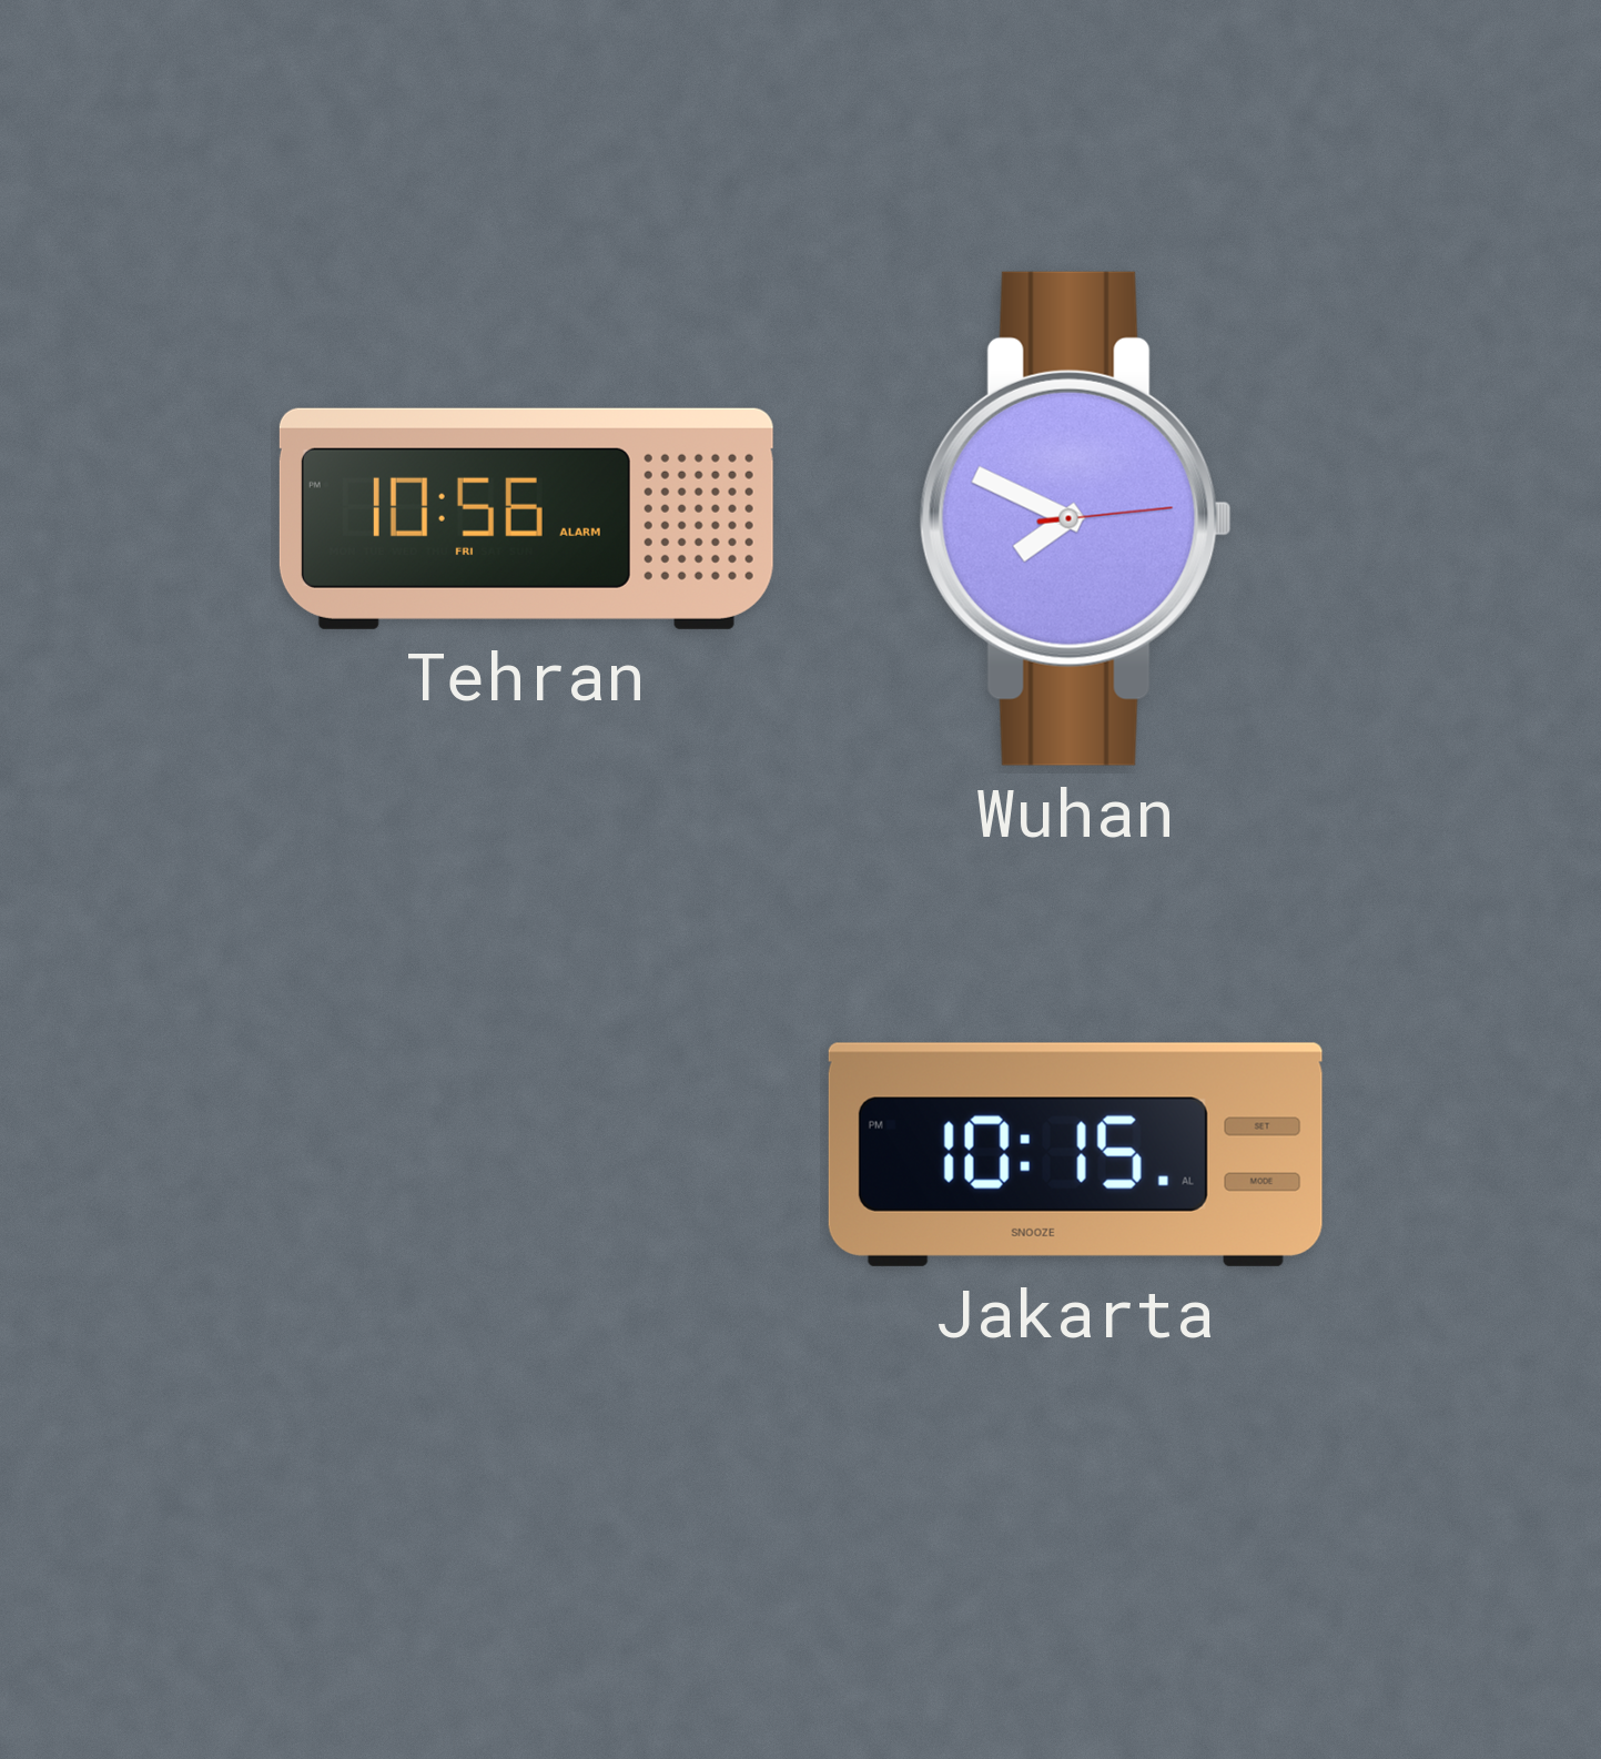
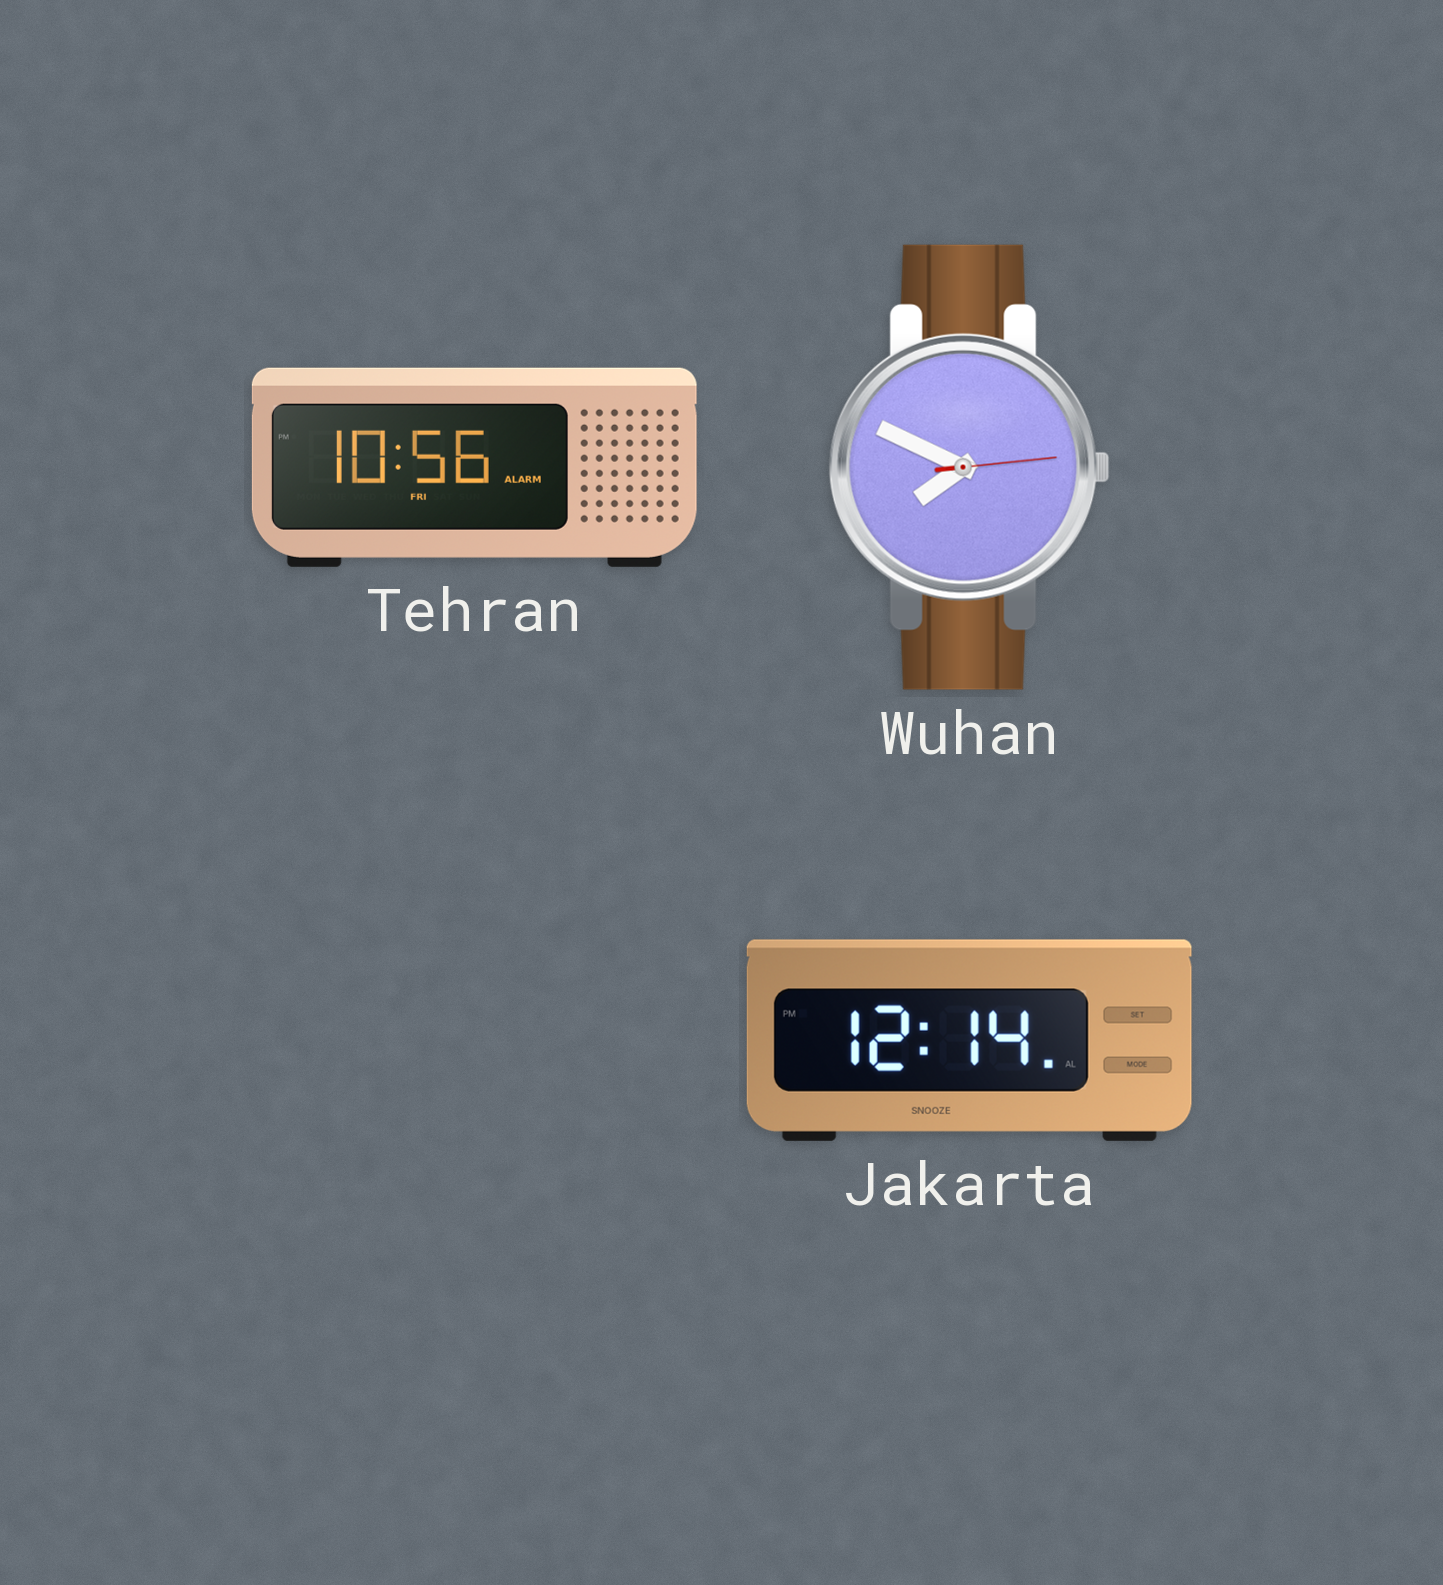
Jakarta: 10:15 -> 12:14
